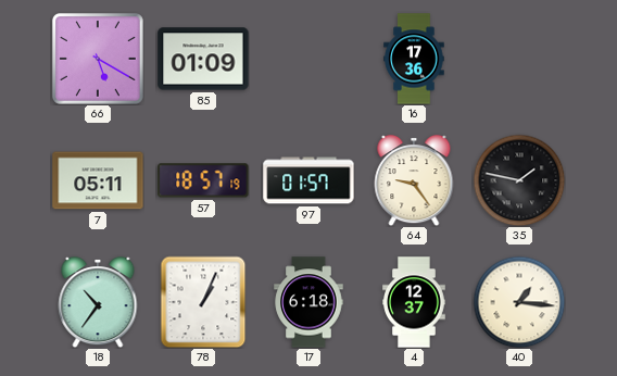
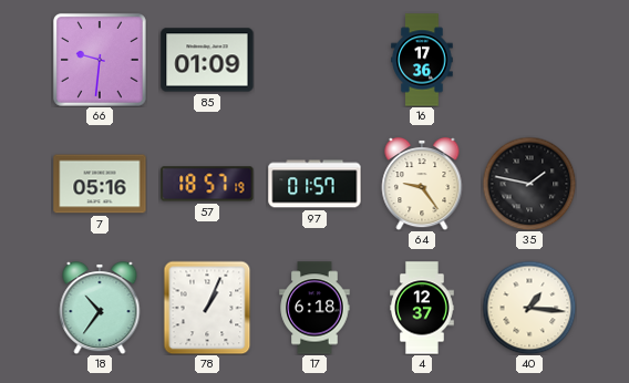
66: 5:20 -> 9:31
7: 05:11 -> 05:16
